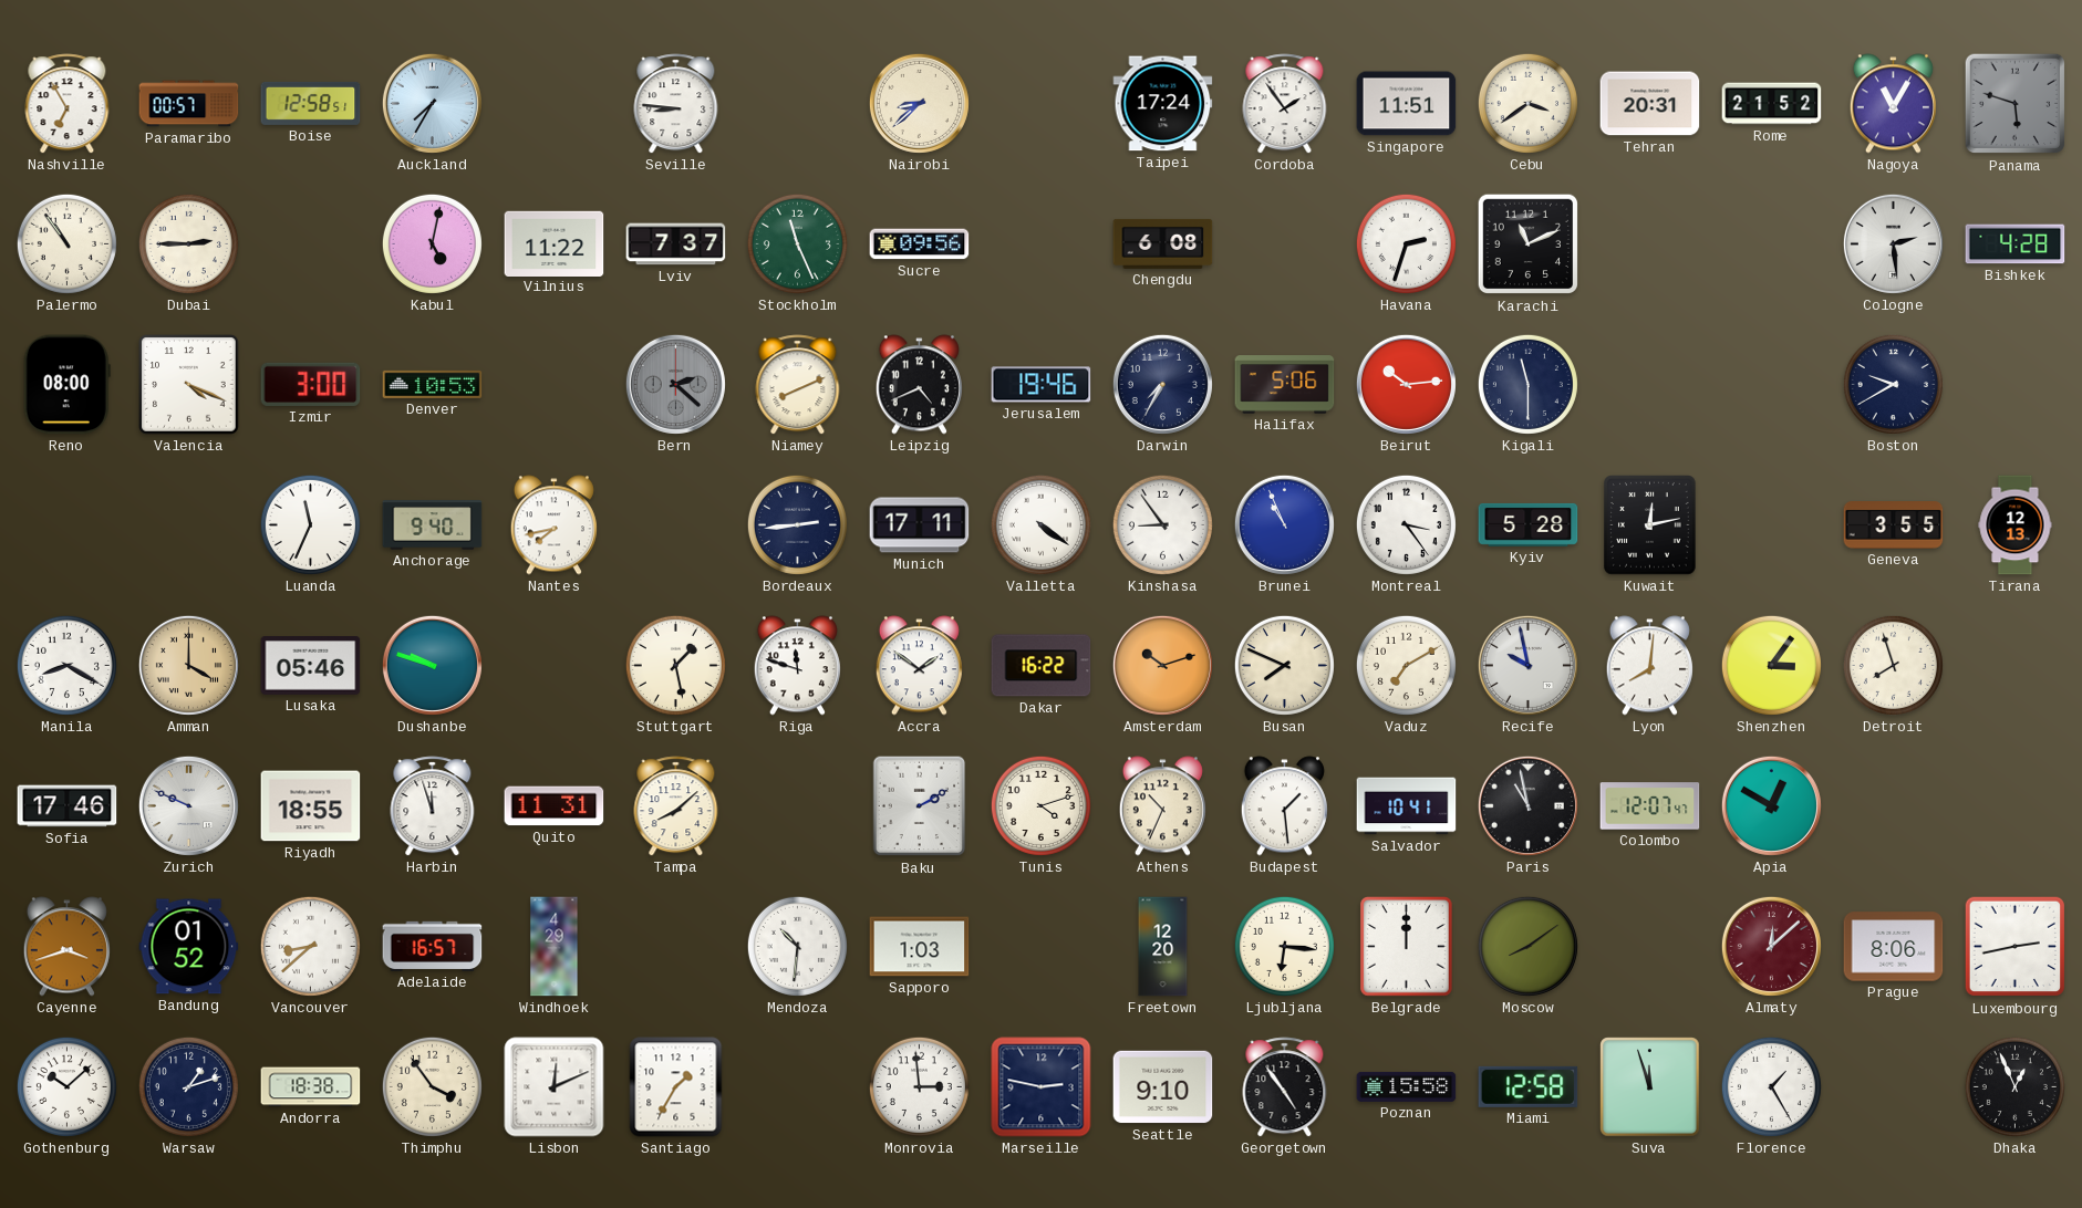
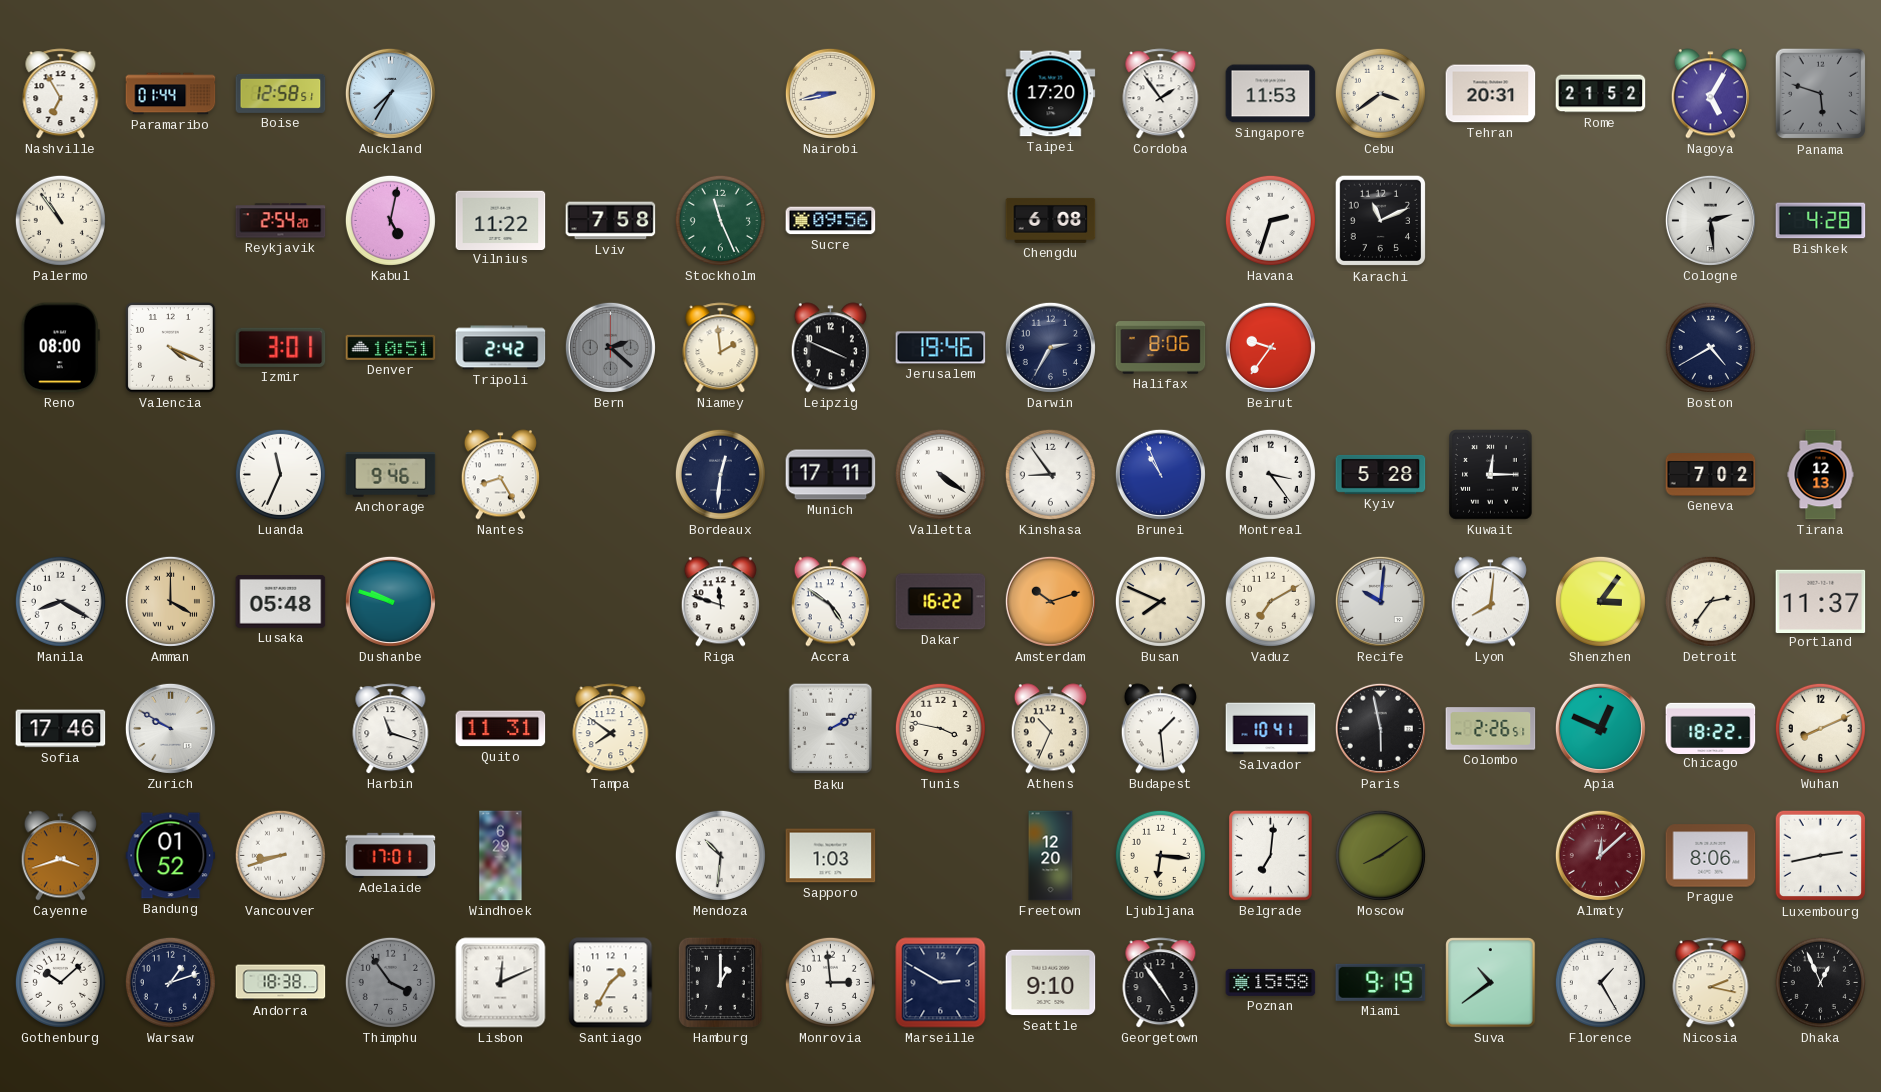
Paramaribo: 00:57 -> 01:44
Seville: 8:46 -> none
Nairobi: 8:38 -> 8:43
Taipei: 17:24 -> 17:20
Singapore: 11:51 -> 11:53
Nagoya: 11:05 -> 5:05
Dubai: 2:45 -> none
Reykjavik: none -> 2:54
Lviv: 7:37 -> 7:58
Izmir: 3:00 -> 3:01
Denver: 10:53 -> 10:51
Tripoli: none -> 2:42
Niamey: 8:11 -> 1:59
Leipzig: 4:41 -> 3:49
Darwin: 7:35 -> 2:35
Halifax: 5:06 -> 8:06
Beirut: 10:14 -> 9:36
Kigali: 11:30 -> none
Boston: 9:40 -> 4:40
Anchorage: 9:40 -> 9:46
Nantes: 7:43 -> 8:25
Bordeaux: 2:44 -> 12:31
Kuwait: 12:13 -> 12:15
Geneva: 3:55 -> 7:02
Lusaka: 05:46 -> 05:48
Stuttgart: 1:28 -> none
Accra: 1:51 -> 4:51
Recife: 9:58 -> 10:01
Detroit: 7:57 -> 2:36
Portland: none -> 11:37
Zurich: 9:49 -> 9:50
Riyadh: 18:55 -> none
Harbin: 11:57 -> 11:18
Tampa: 8:08 -> 7:51
Tunis: 4:12 -> 3:47
Paris: 10:58 -> 5:58
Colombo: 12:07 -> 2:26
Apia: 12:50 -> 12:49
Chicago: none -> 18:22
Wuhan: none -> 8:11
Vancouver: 8:38 -> 8:42
Adelaide: 16:57 -> 17:01
Windhoek: 4:29 -> 6:29
Belgrade: 12:00 -> 7:01
Thimphu dial: cream -> grey
Hamburg: none -> 1:00
Marseille: 2:47 -> 2:50
Miami: 12:58 -> 9:19
Suva: 11:57 -> 10:39
Nicosia: none -> 2:17
